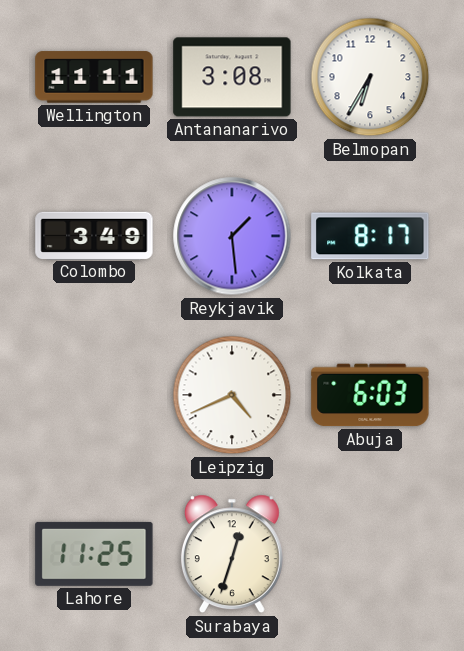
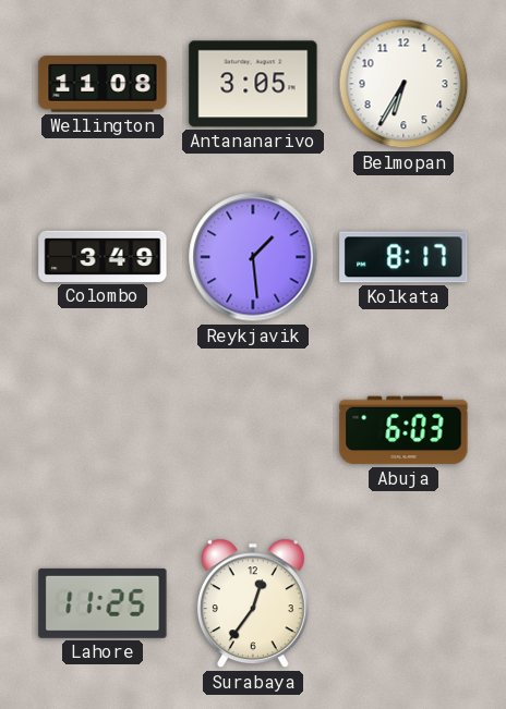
Wellington: 11:11 -> 11:08
Antananarivo: 3:08 -> 3:05
Leipzig: 4:41 -> none
Surabaya: 12:33 -> 12:36
